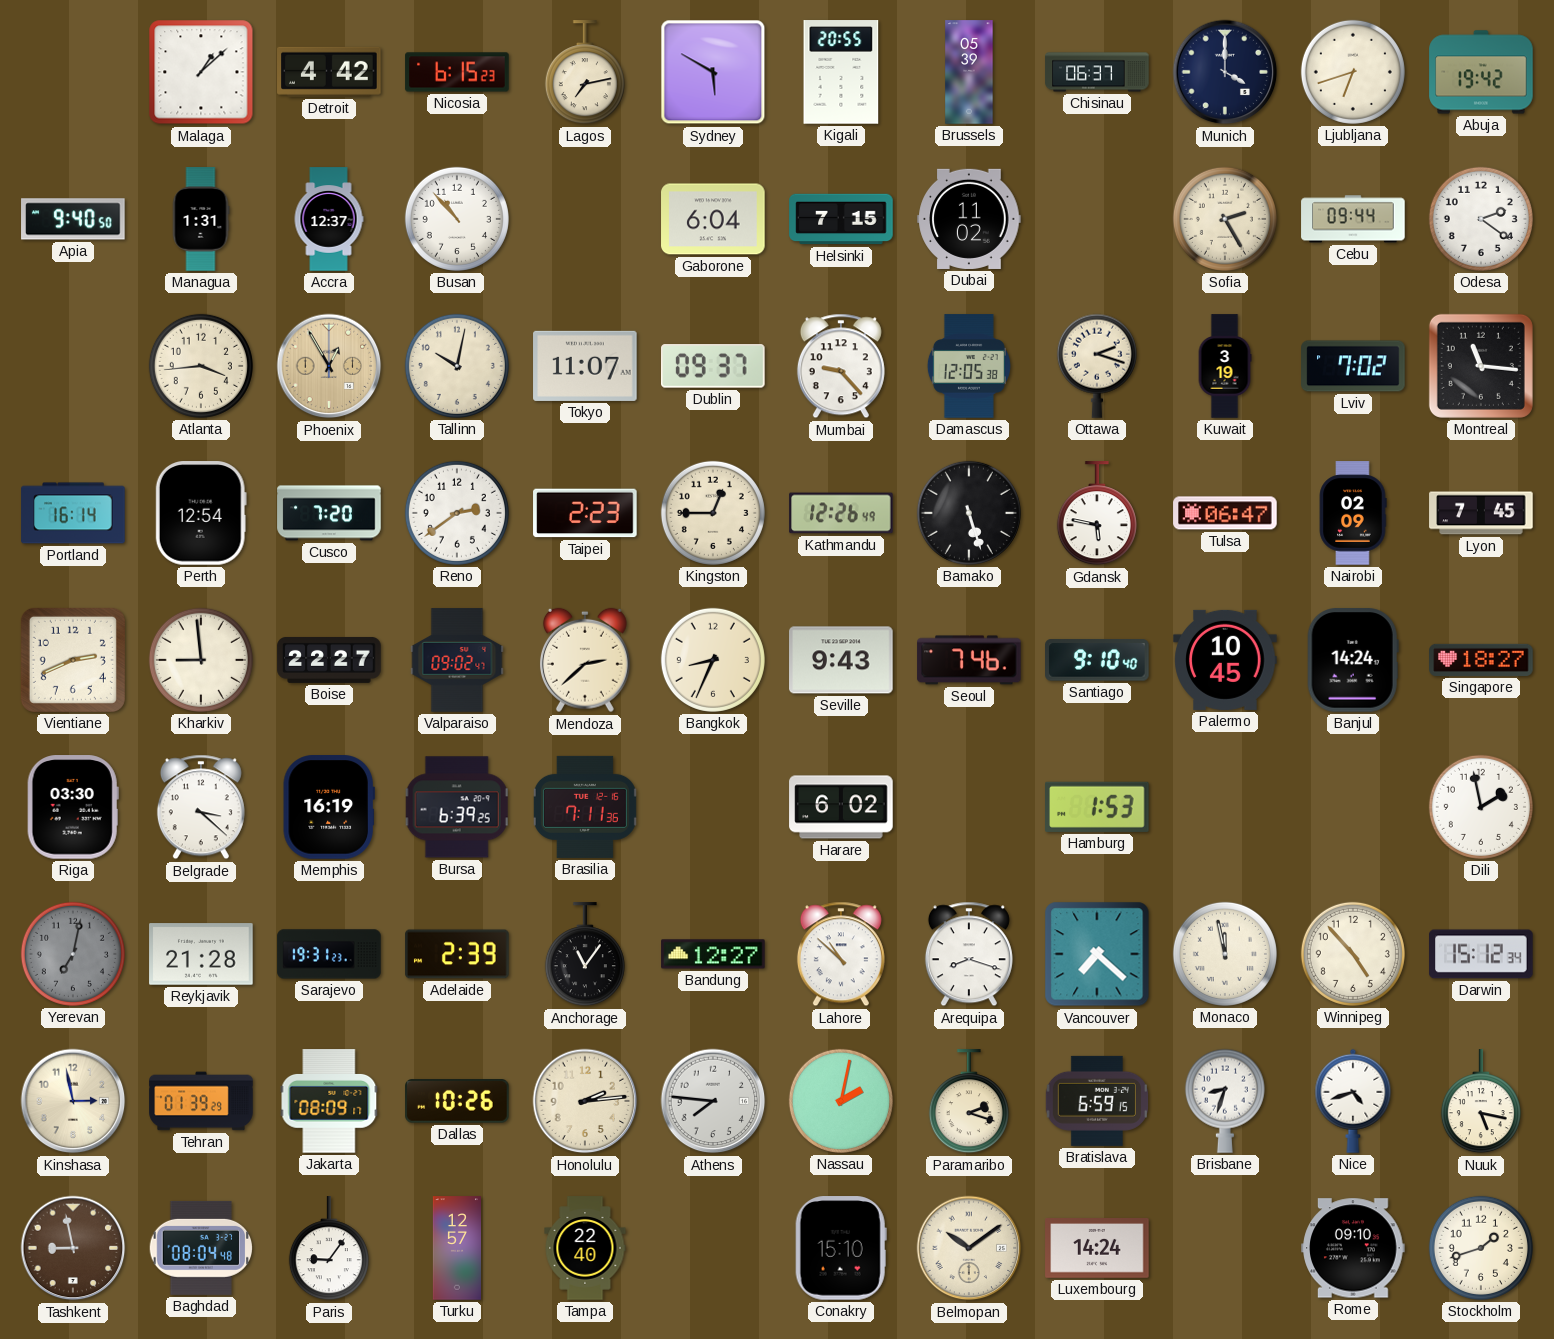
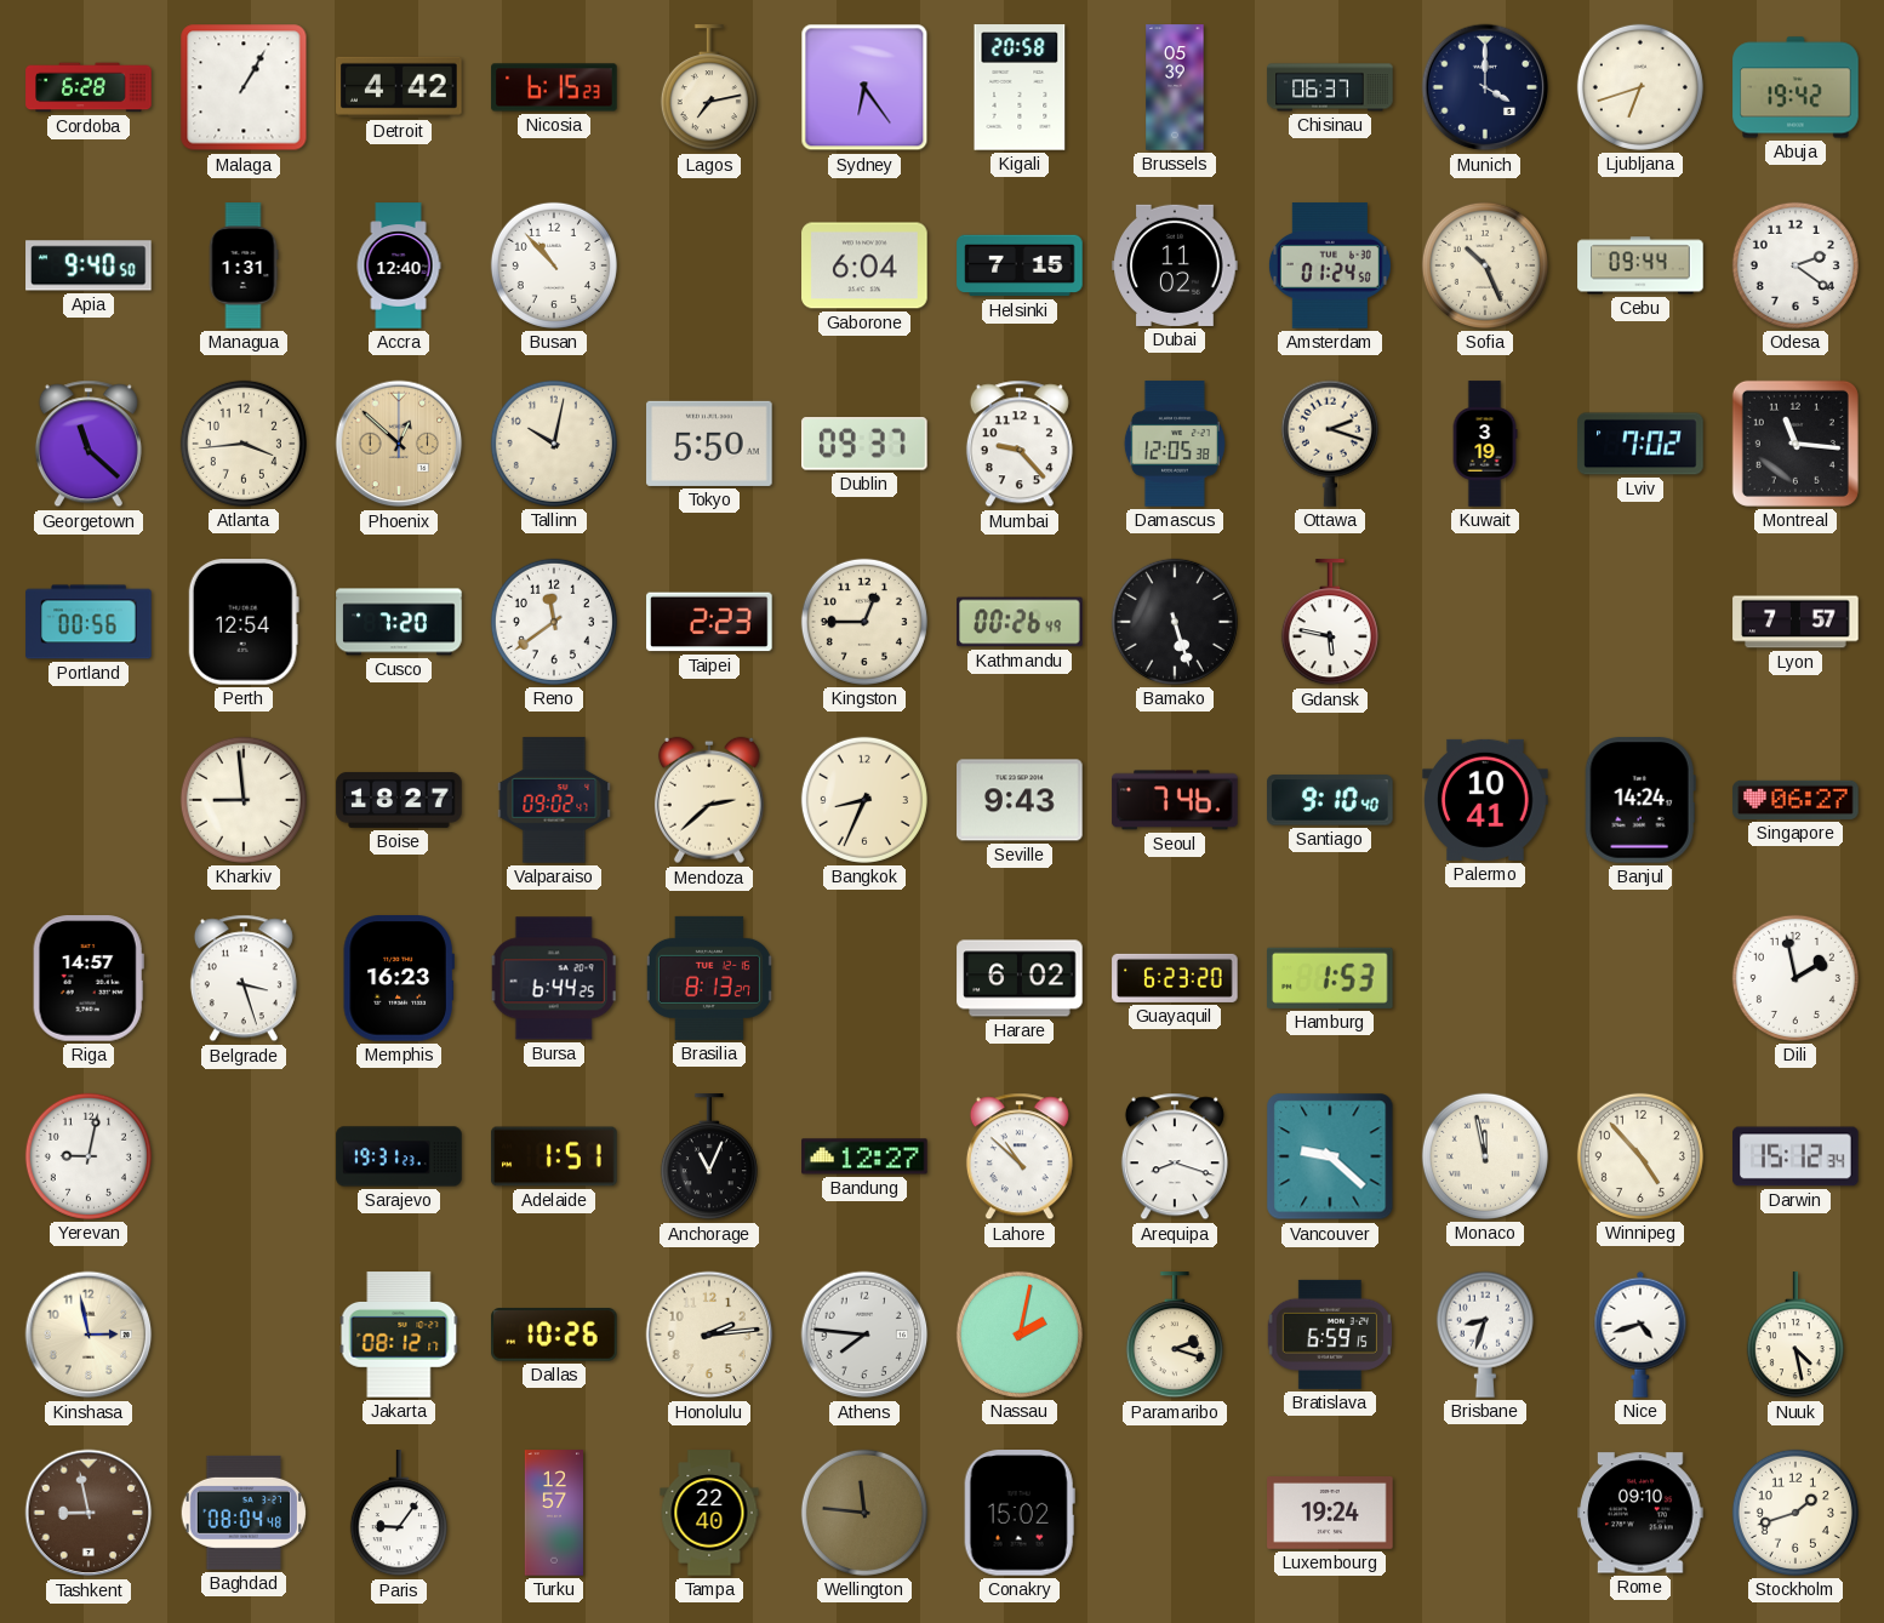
Cordoba: none -> 6:28
Malaga: 1:08 -> 1:05
Sydney: 5:50 -> 6:24
Kigali: 20:55 -> 20:58
Accra: 12:37 -> 12:40
Amsterdam: none -> 01:24
Sofia: 2:25 -> 10:26
Georgetown: none -> 11:22
Phoenix: 12:55 -> 12:52
Tokyo: 11:07 -> 5:50
Portland: 16:14 -> 00:56
Reno: 2:39 -> 11:39
Kathmandu: 12:26 -> 00:26
Tulsa: 06:47 -> none
Nairobi: 02:09 -> none
Lyon: 7:45 -> 7:57
Vientiane: 2:41 -> none
Boise: 22:27 -> 18:27
Palermo: 10:45 -> 10:41
Singapore: 18:27 -> 06:27
Riga: 03:30 -> 14:57
Belgrade: 3:22 -> 3:27
Memphis: 16:19 -> 16:23
Bursa: 6:39 -> 6:44
Brasilia: 7:11 -> 8:13
Guayaquil: none -> 6:23
Yerevan: 7:02 -> 9:02
Yerevan dial: grey -> white
Reykjavik: 21:28 -> none
Adelaide: 2:39 -> 1:51
Anchorage: 11:06 -> 11:04
Vancouver: 7:22 -> 9:22
Tehran: 01:39 -> none
Jakarta: 08:09 -> 08:12
Nuuk: 5:17 -> 4:28
Wellington: none -> 11:46
Conakry: 15:10 -> 15:02
Belmopan: 10:09 -> none
Luxembourg: 14:24 -> 19:24
